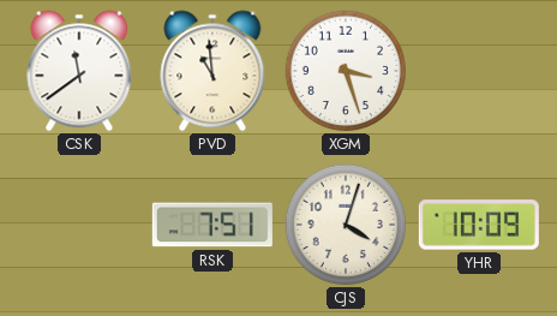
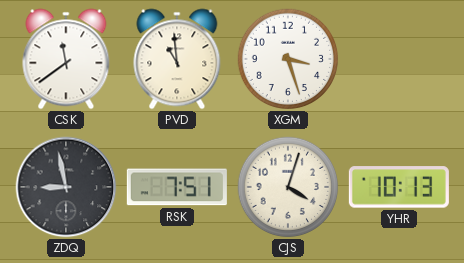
ZDQ: none -> 8:58
YHR: 10:09 -> 10:13
